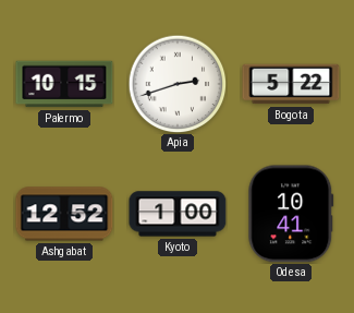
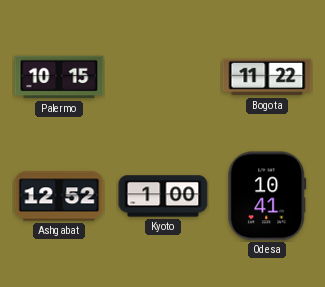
Apia: 2:42 -> none
Bogota: 5:22 -> 11:22
